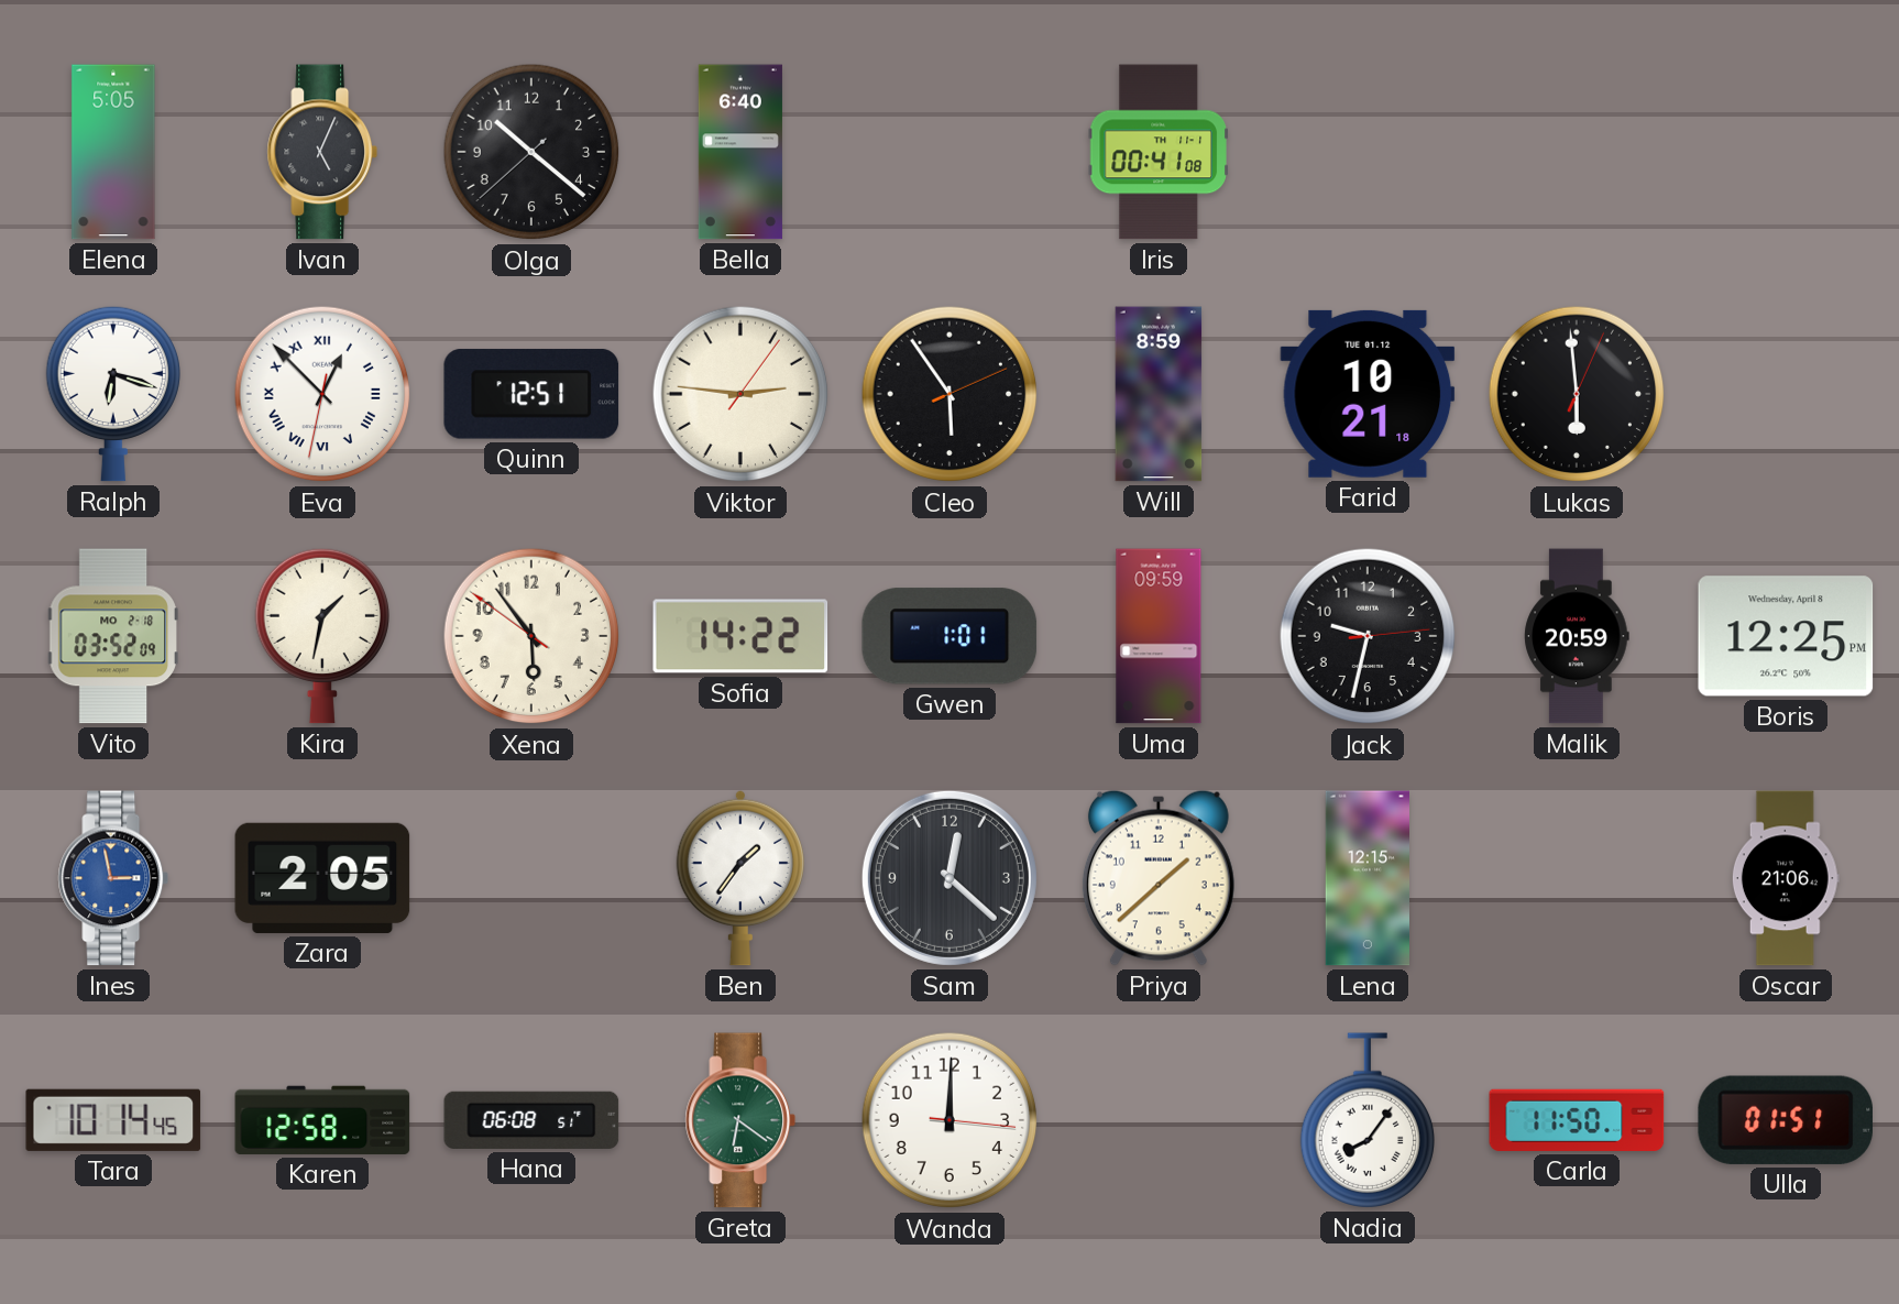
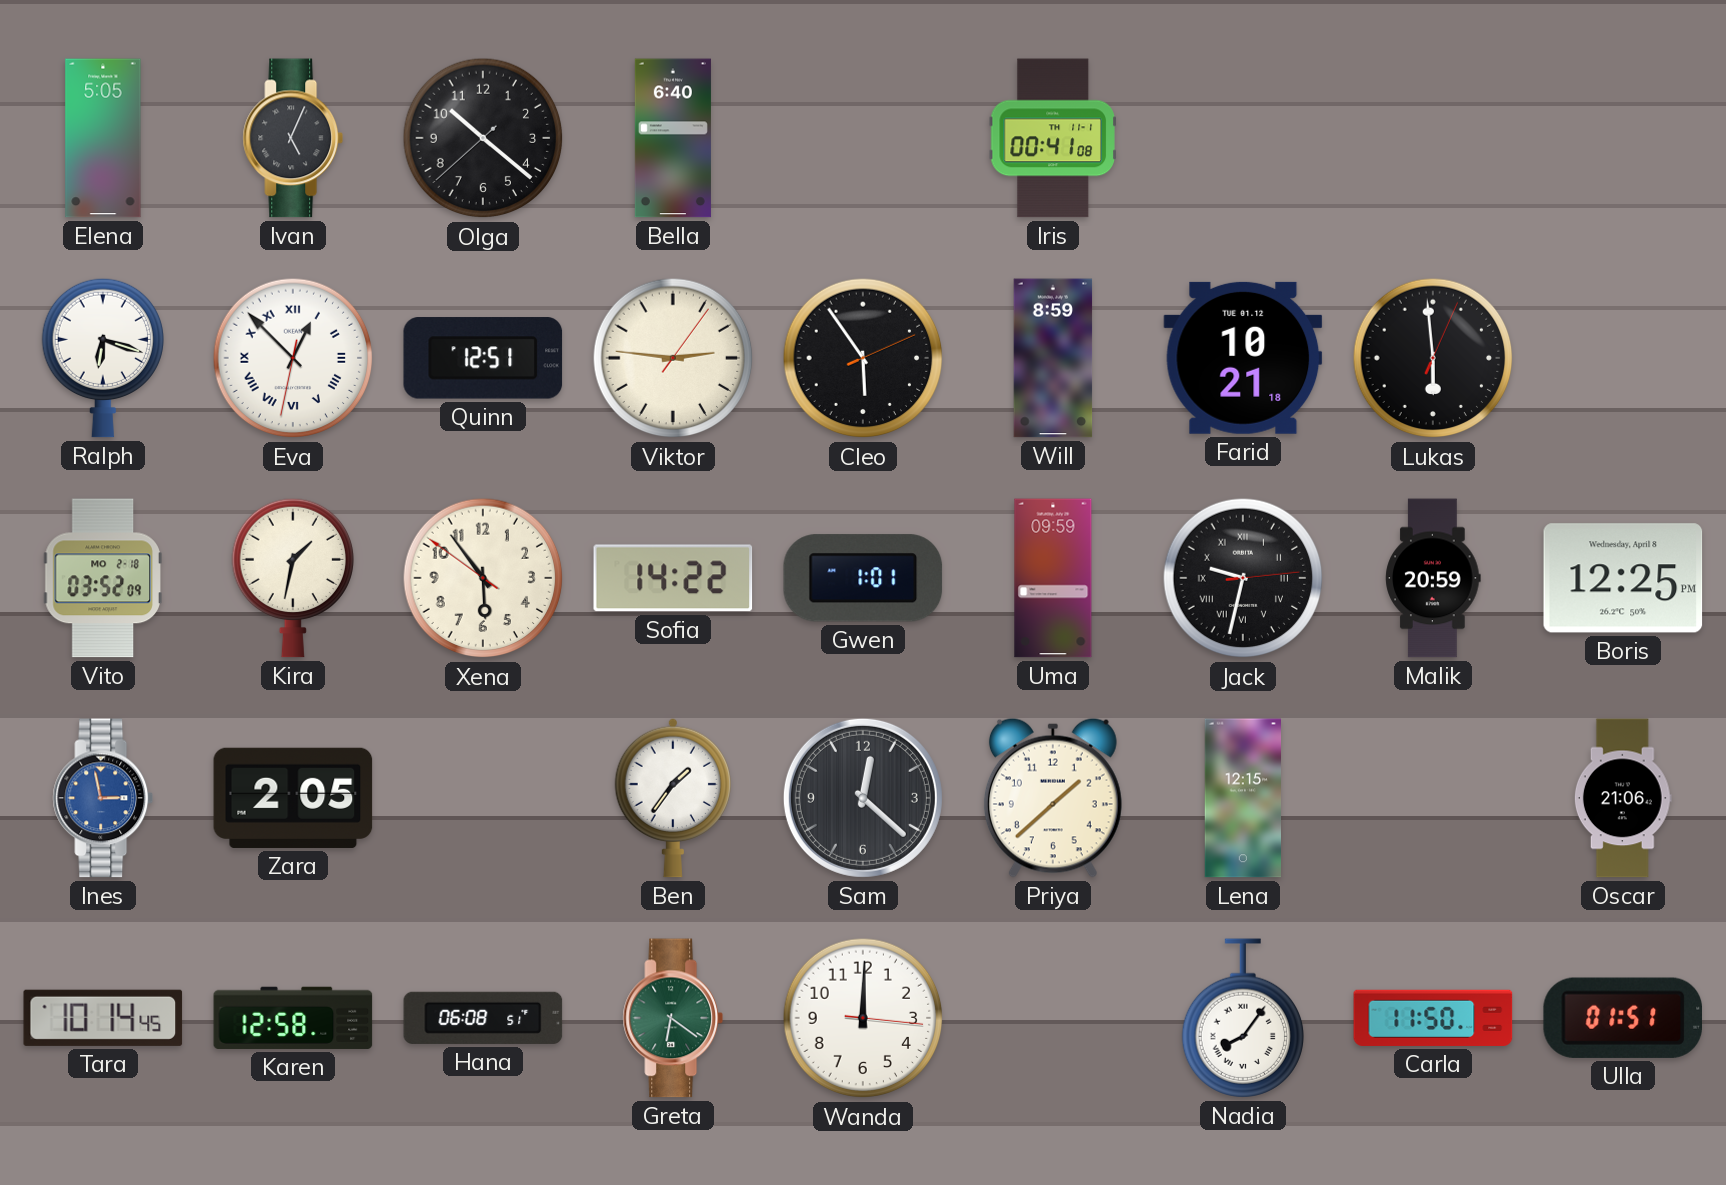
Jack numerals: Arabic -> Roman
